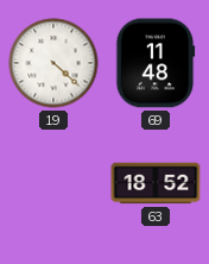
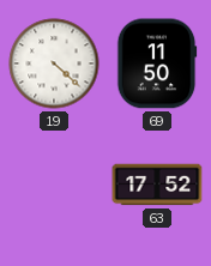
69: 11:48 -> 11:50
63: 18:52 -> 17:52
